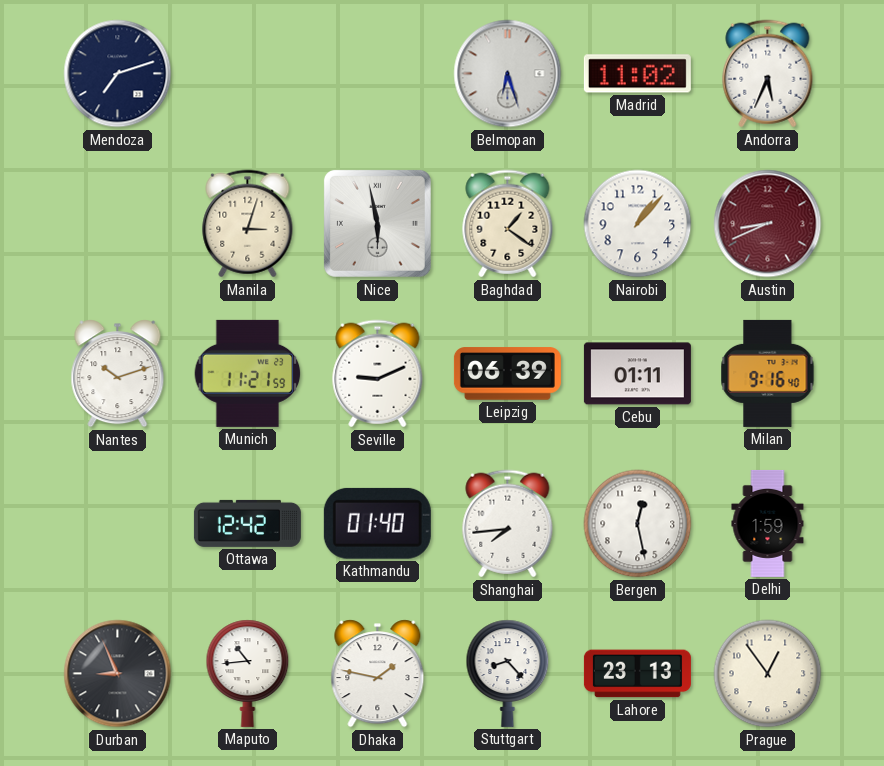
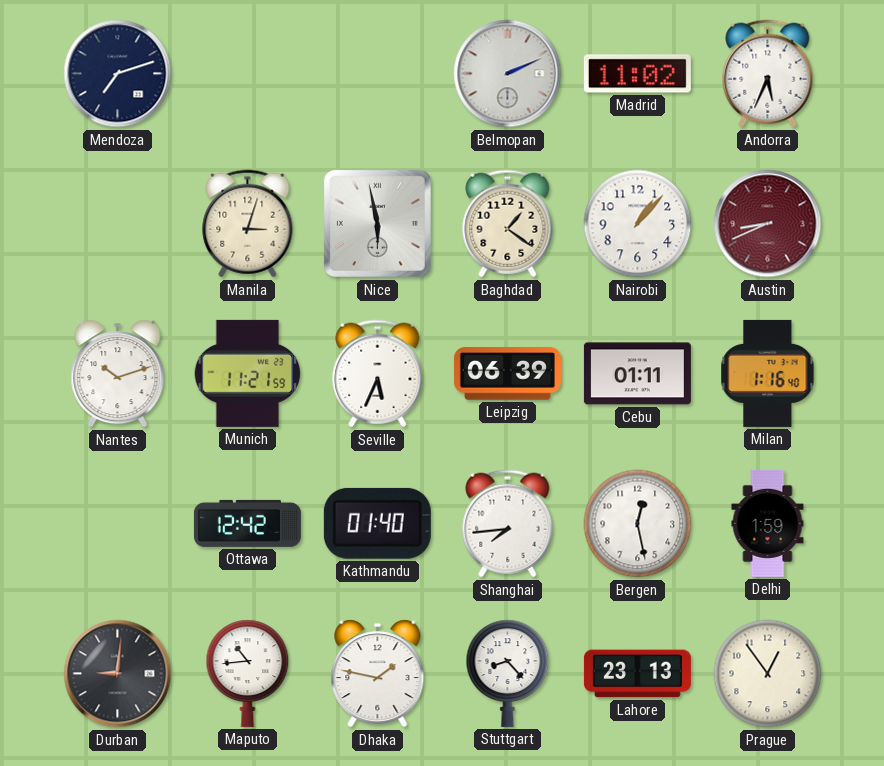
Belmopan: 6:27 -> 2:11
Seville: 9:11 -> 5:34
Milan: 9:16 -> 1:16
Durban: 8:56 -> 9:01
